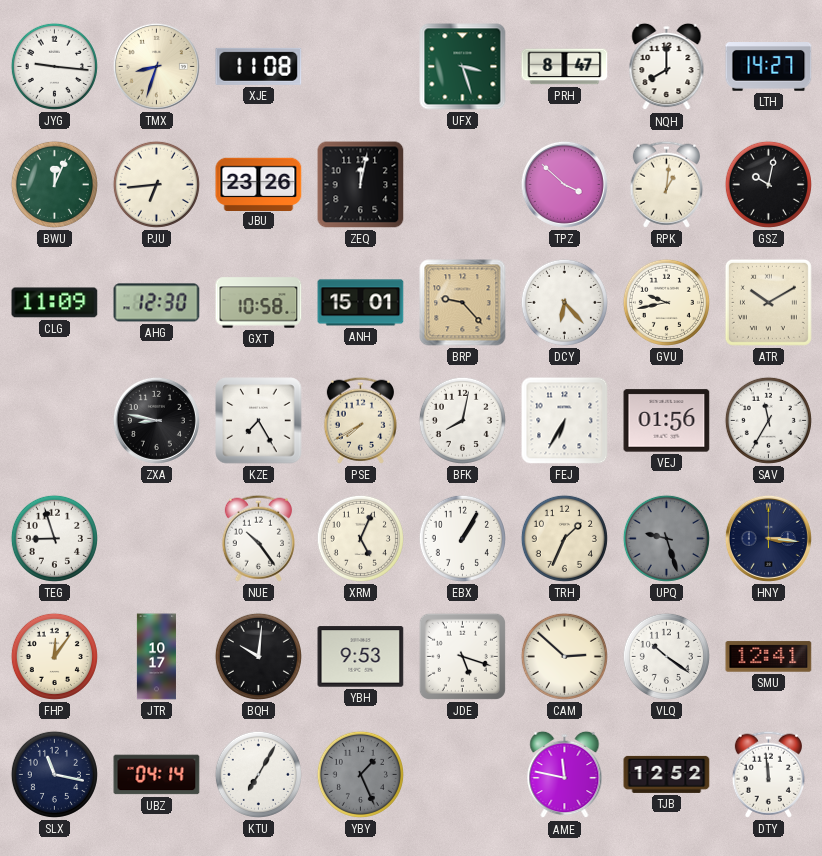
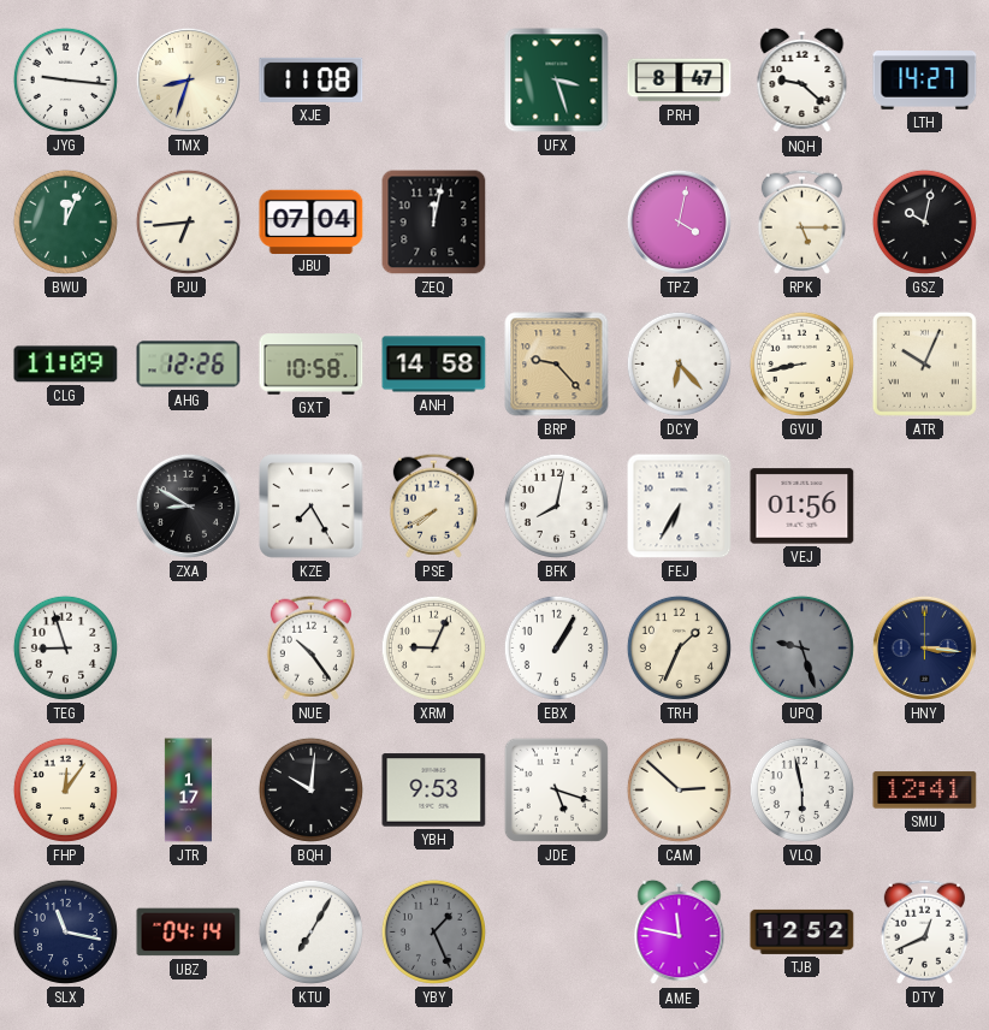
NQH: 8:00 -> 9:22
JBU: 23:26 -> 07:04
TPZ: 3:52 -> 4:02
RPK: 1:01 -> 5:15
AHG: 12:30 -> 12:26
ANH: 15:01 -> 14:58
GVU: 9:43 -> 8:43
ATR: 10:10 -> 10:04
ZXA: 8:47 -> 8:50
SAV: 11:35 -> none
XRM: 5:04 -> 9:04
JTR: 10:17 -> 1:17
VLQ: 10:21 -> 5:58
DTY: 11:59 -> 12:41
